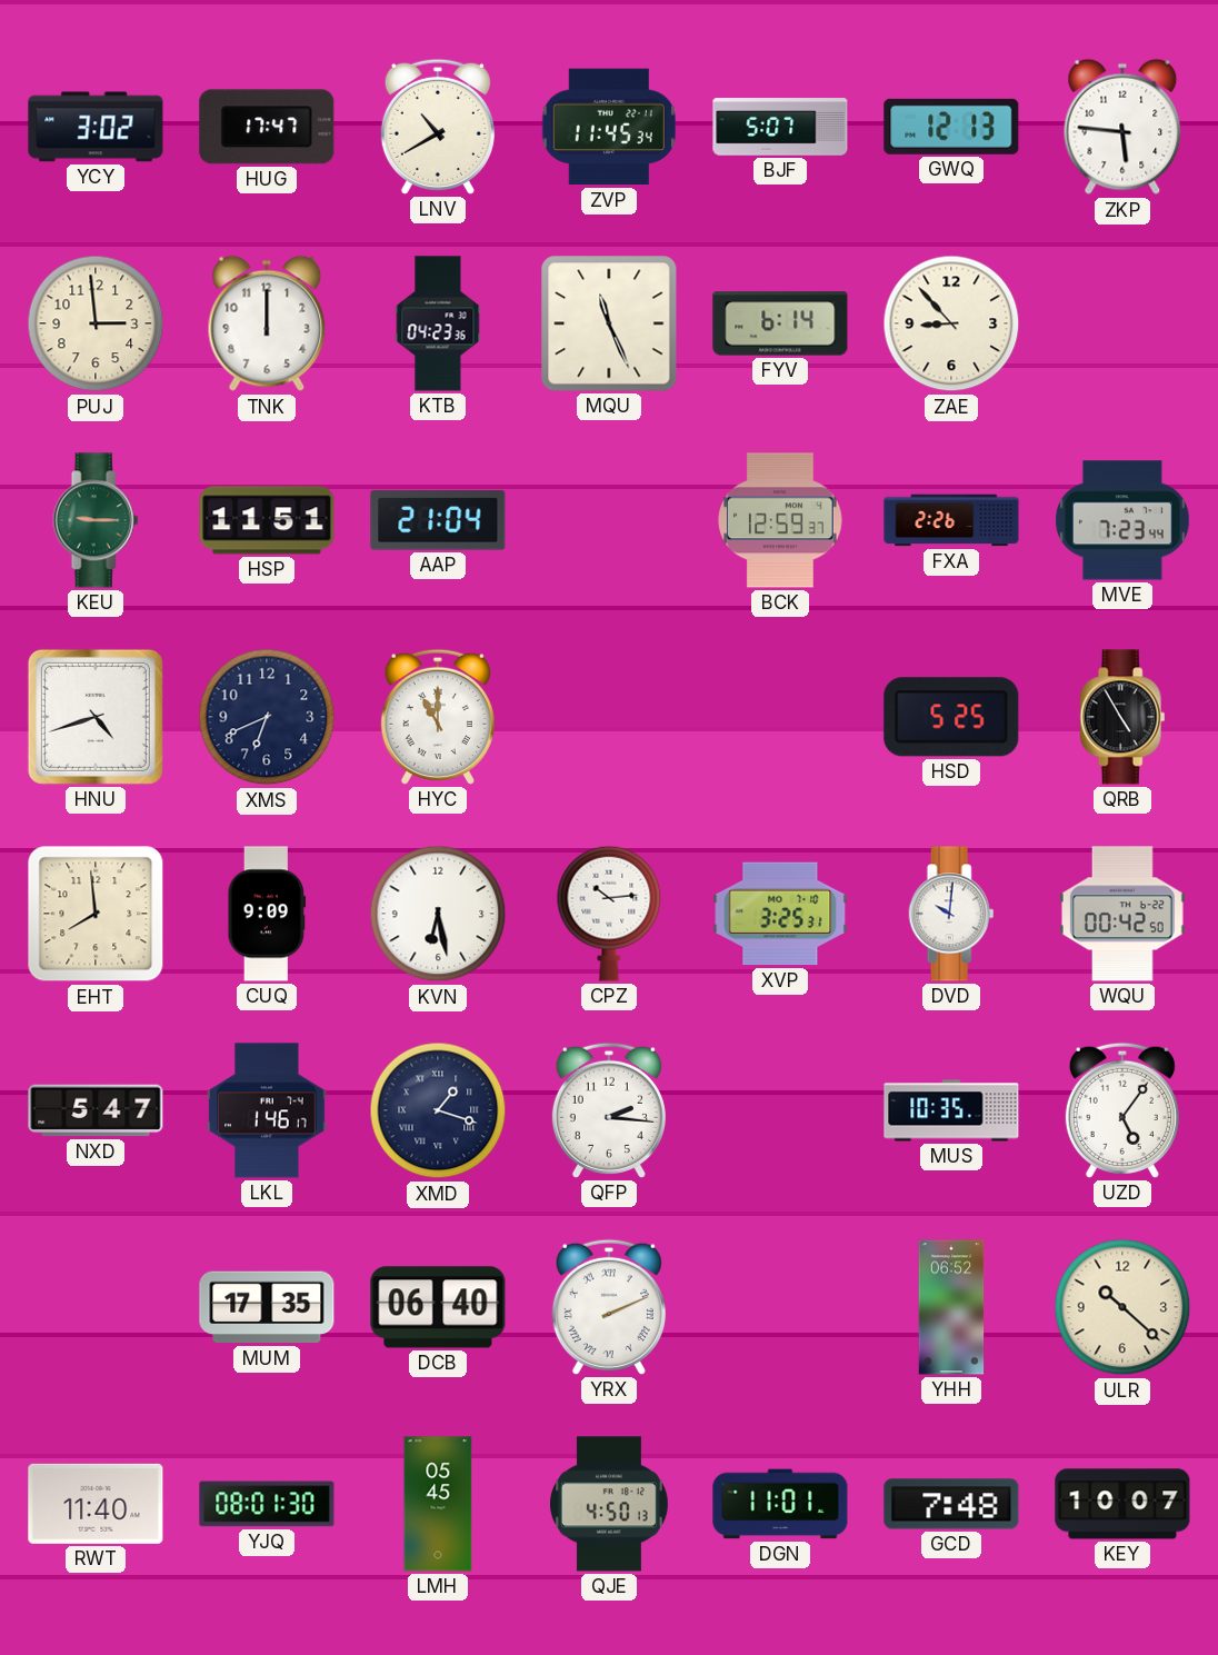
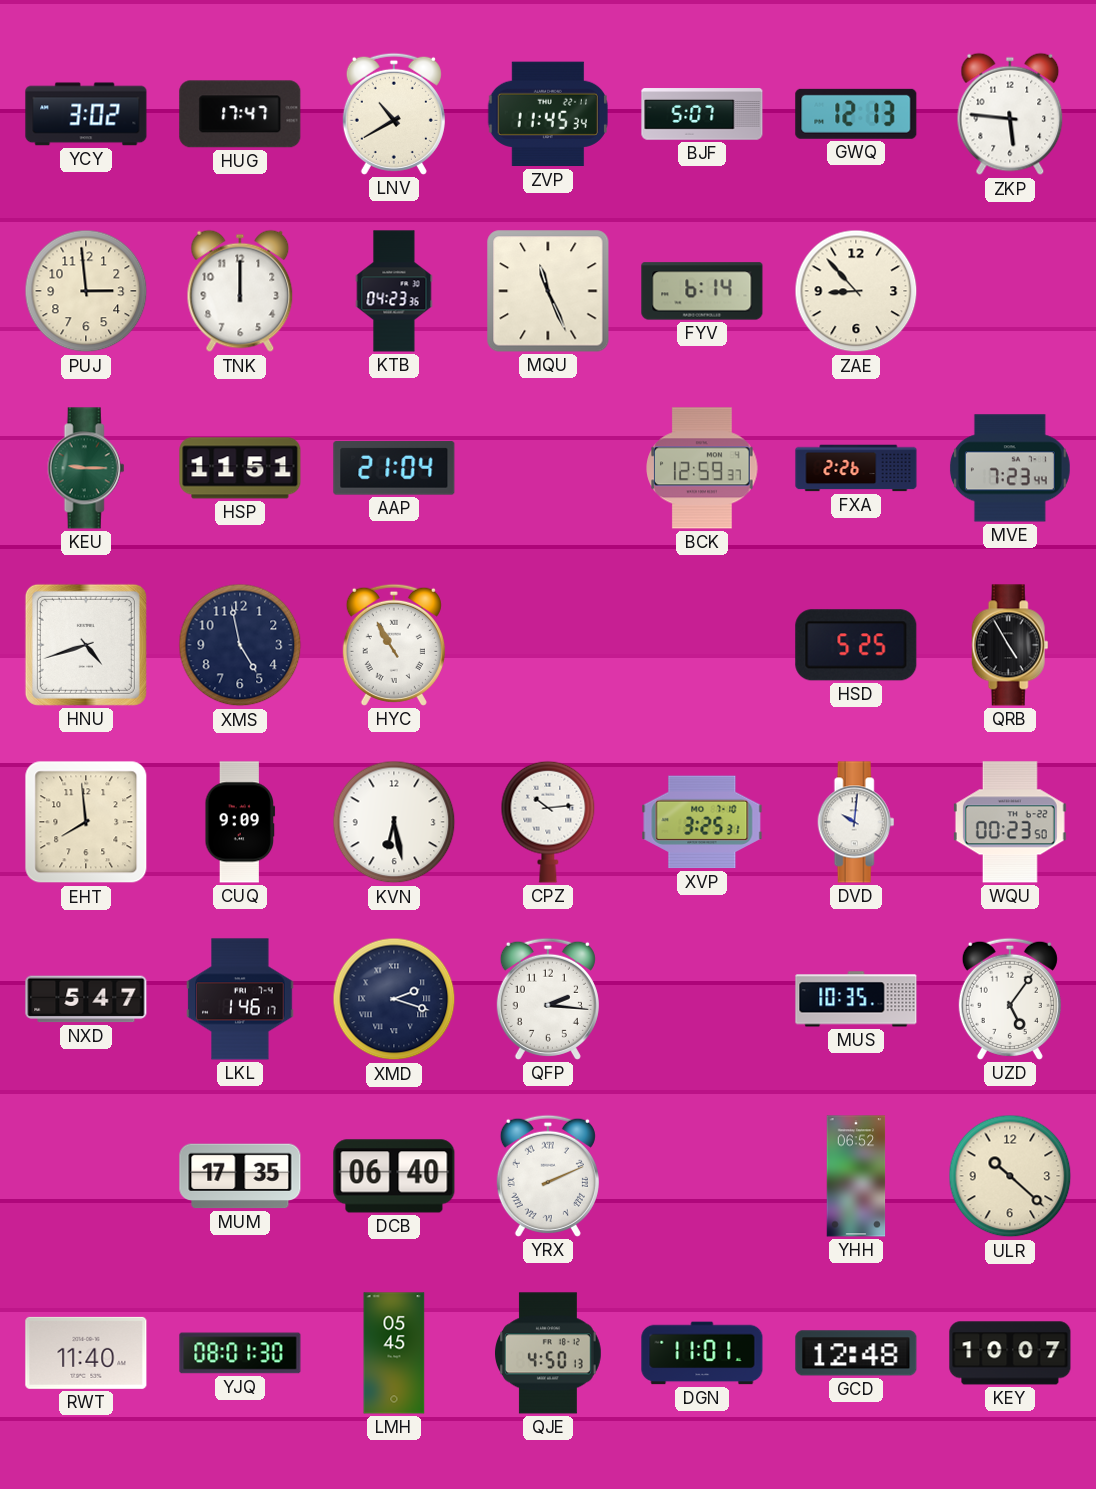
XMS: 6:41 -> 4:58
HYC: 11:00 -> 10:55
WQU: 00:42 -> 00:23
XMD: 1:18 -> 2:18
GCD: 7:48 -> 12:48
